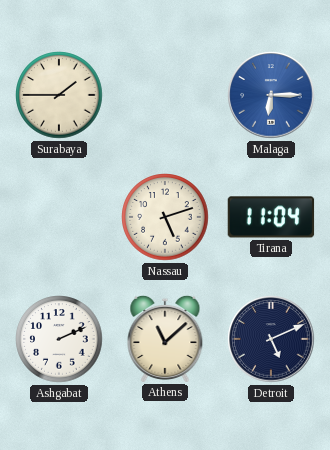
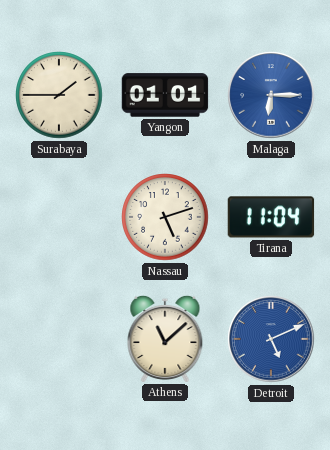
Yangon: none -> 01:01
Ashgabat: 2:11 -> none
Detroit dial: navy -> blue
